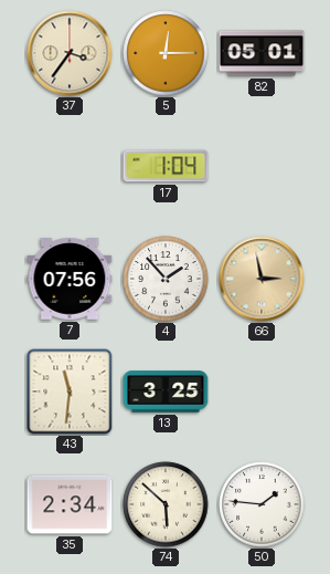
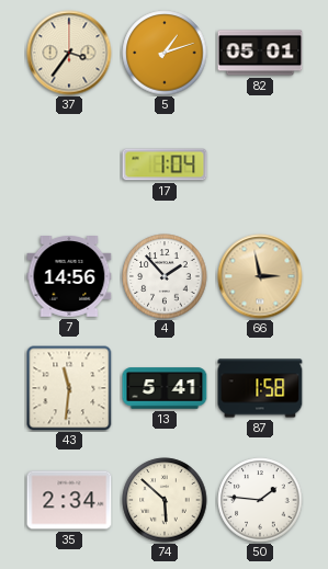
5: 12:15 -> 1:12
7: 07:56 -> 14:56
13: 3:25 -> 5:41
87: none -> 1:58
